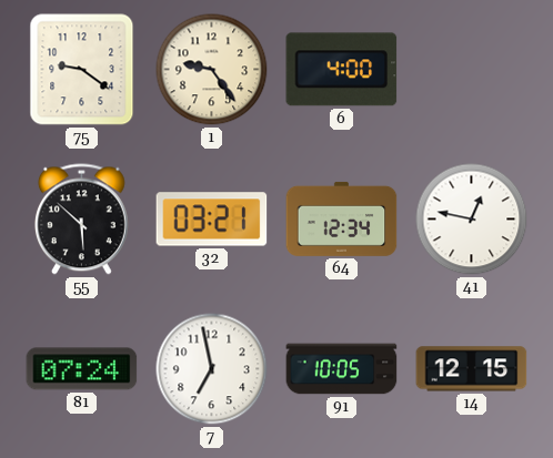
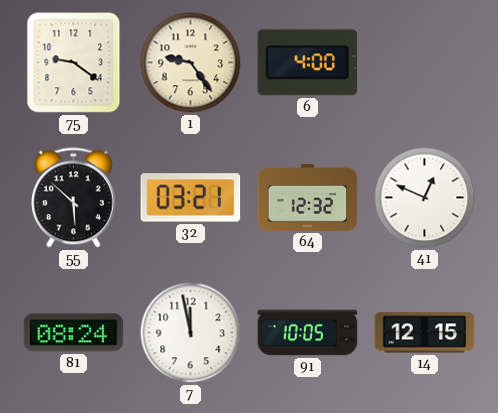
64: 12:34 -> 12:32
41: 12:47 -> 12:49
81: 07:24 -> 08:24
7: 6:58 -> 11:58
